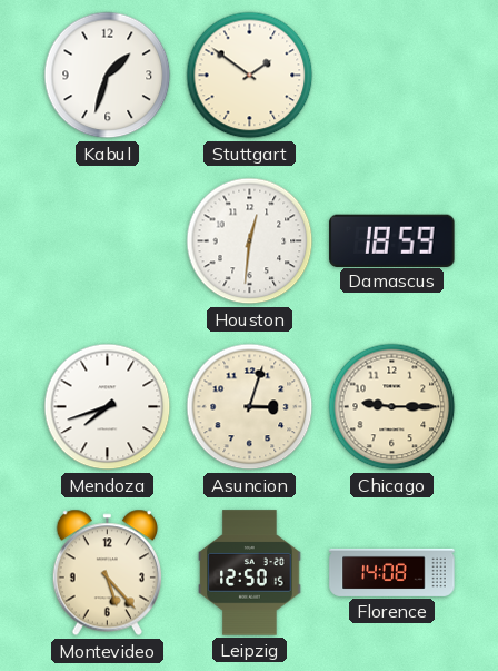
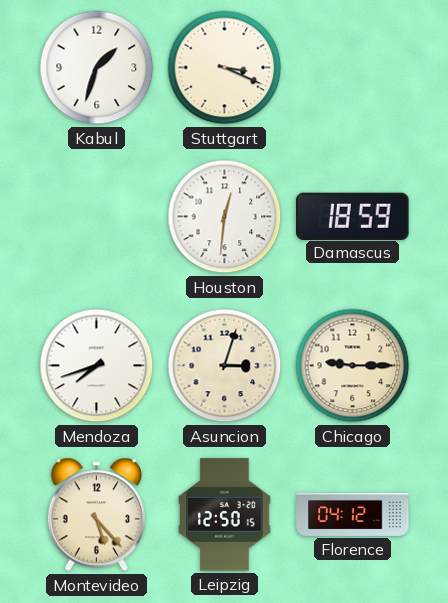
Stuttgart: 1:51 -> 3:19
Florence: 14:08 -> 04:12
